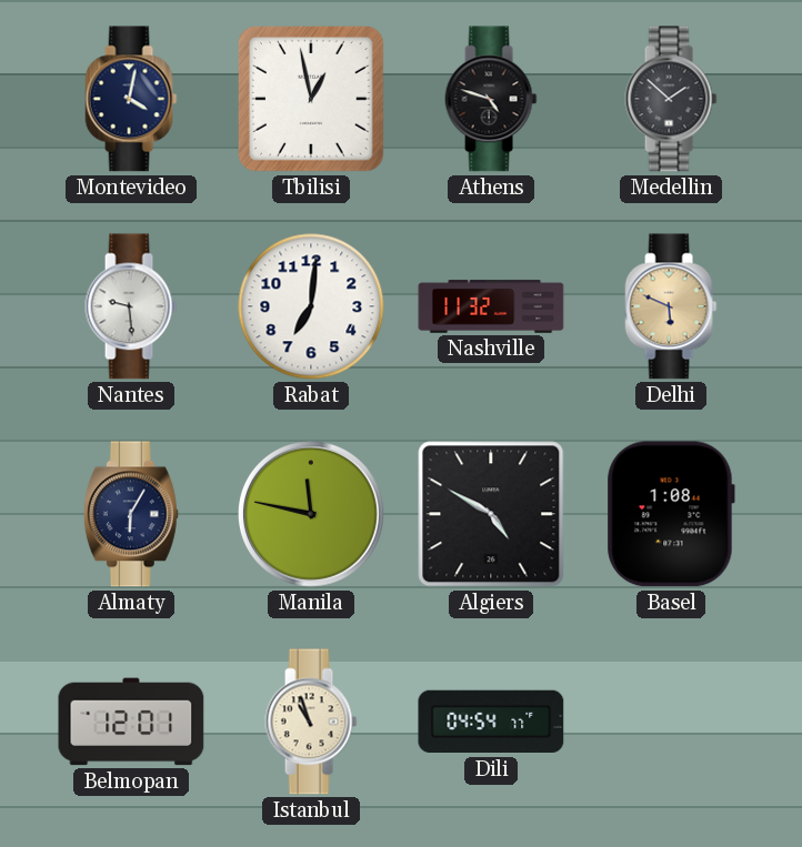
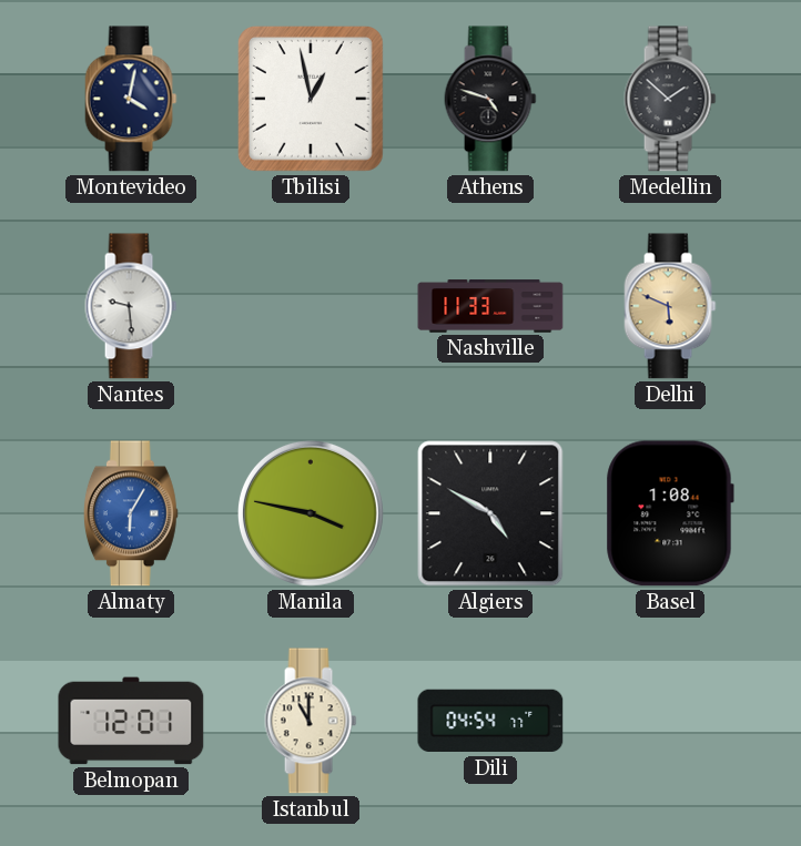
Rabat: 7:01 -> none
Nashville: 11:32 -> 11:33
Almaty dial: navy -> blue
Manila: 11:47 -> 3:47
Istanbul: 10:57 -> 11:00
